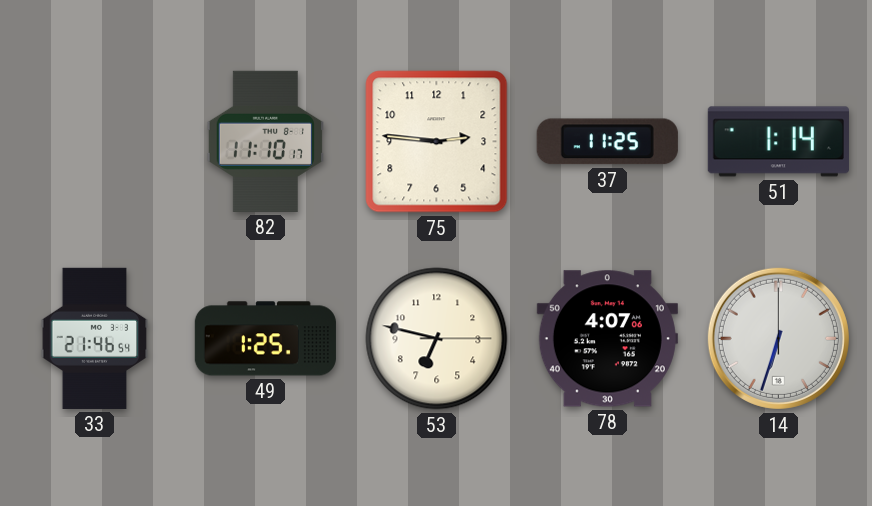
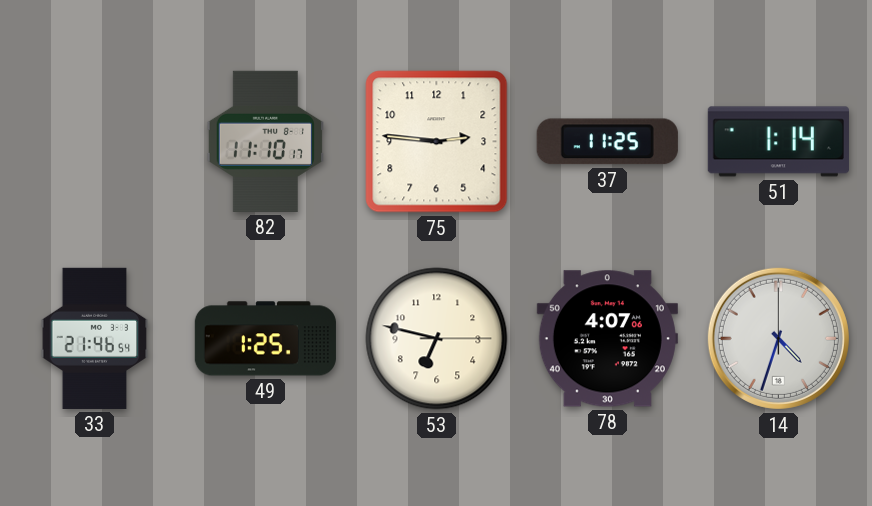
14: 6:33 -> 4:33
